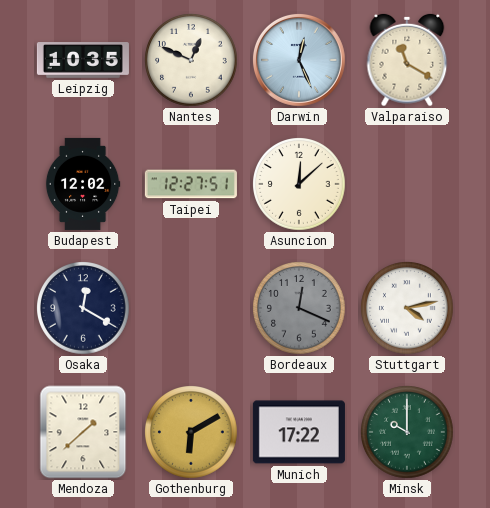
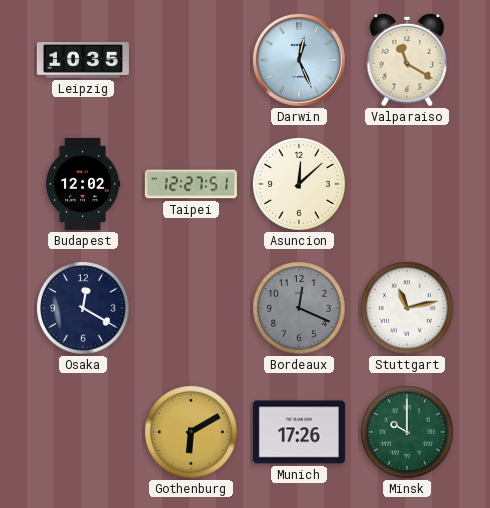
Nantes: 12:49 -> none
Stuttgart: 4:13 -> 11:13
Mendoza: 1:38 -> none
Munich: 17:22 -> 17:26
